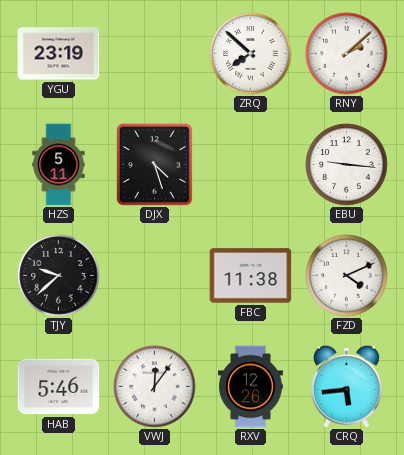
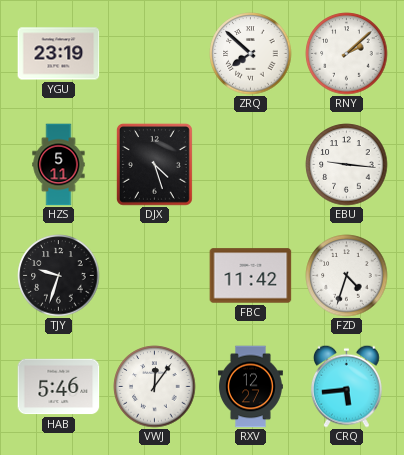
TJY: 9:38 -> 9:33
FBC: 11:38 -> 11:42
FZD: 4:11 -> 4:33
RXV: 12:26 -> 12:27
